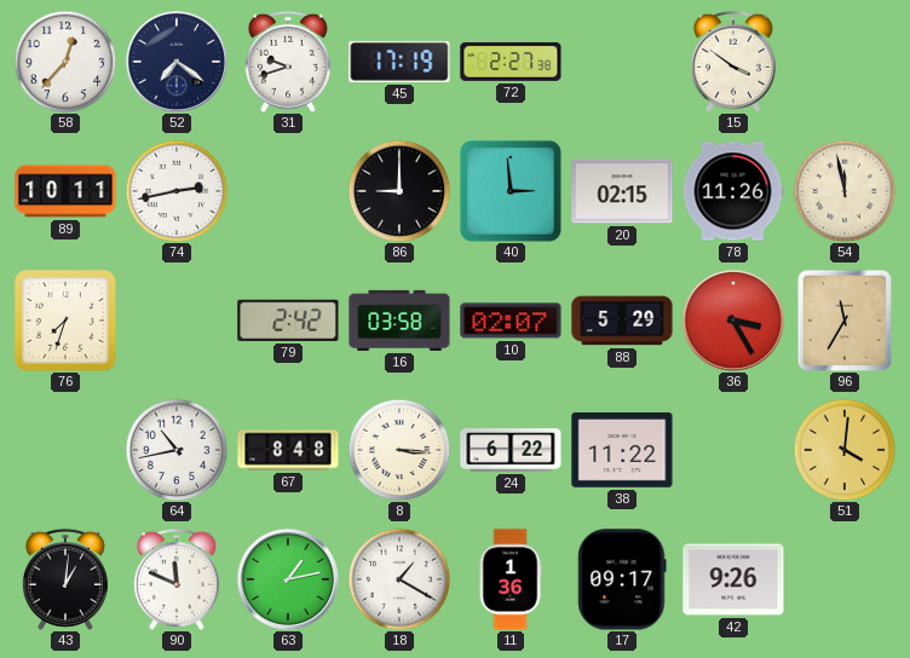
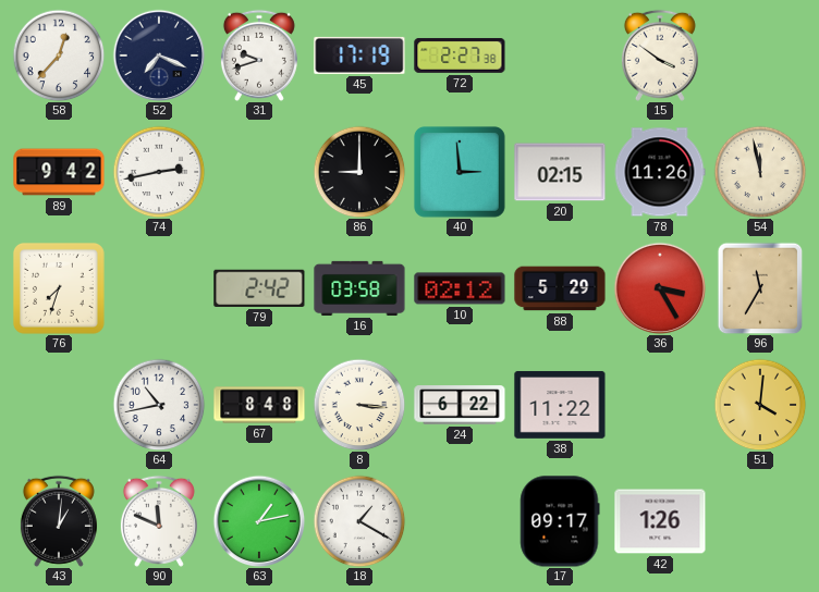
52: 7:21 -> 7:19
89: 10:11 -> 9:42
10: 02:07 -> 02:12
11: 1:36 -> none
42: 9:26 -> 1:26
